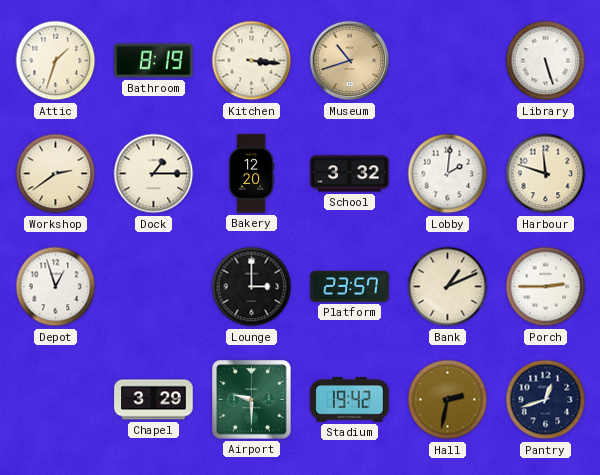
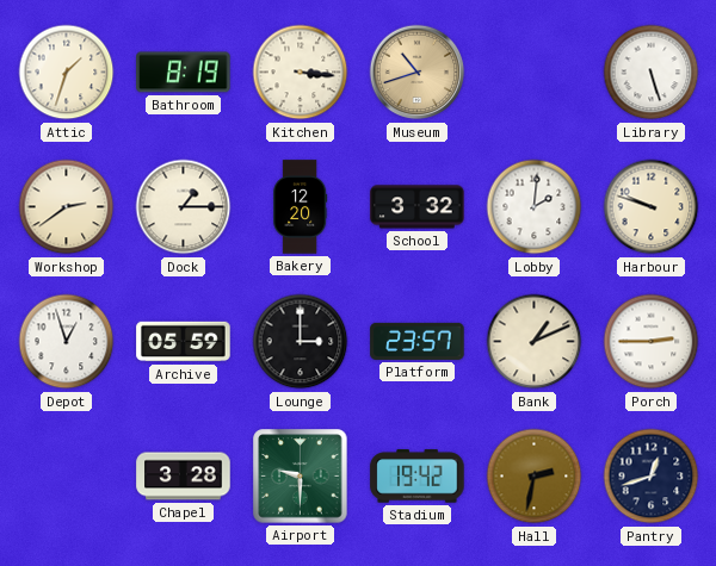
Harbour: 11:48 -> 9:48
Archive: none -> 05:59
Chapel: 3:29 -> 3:28
